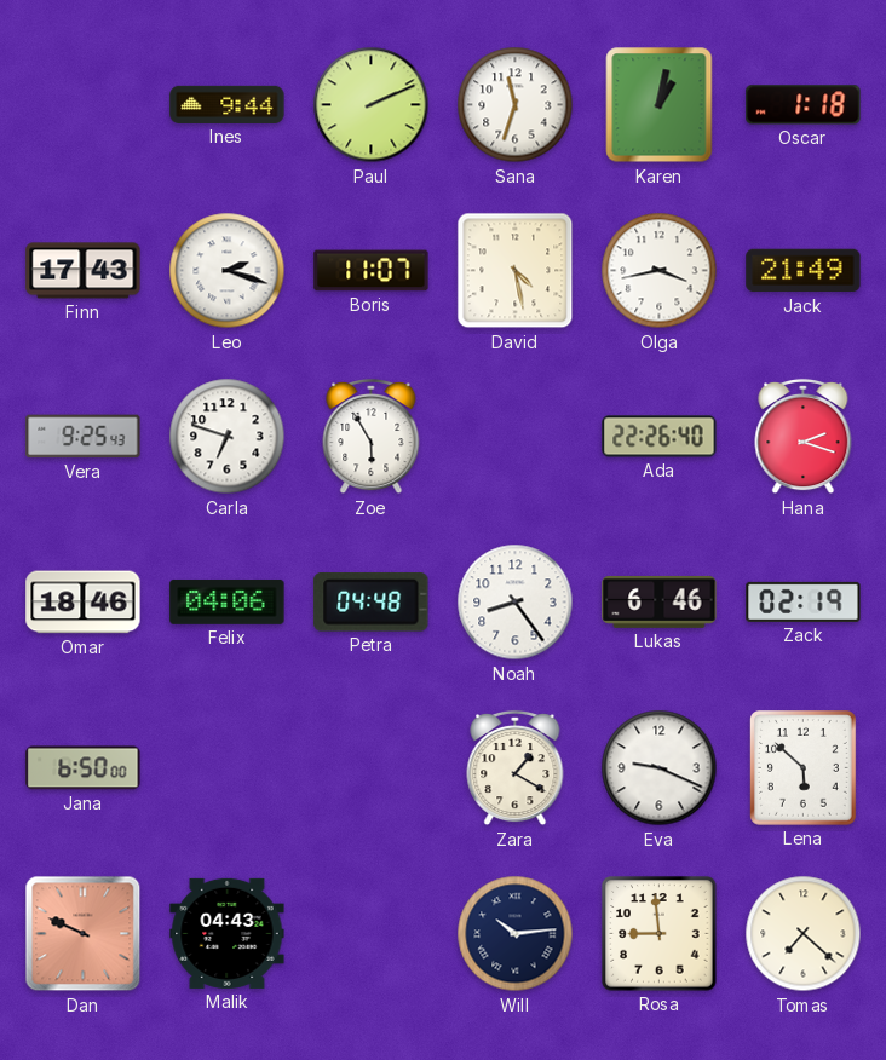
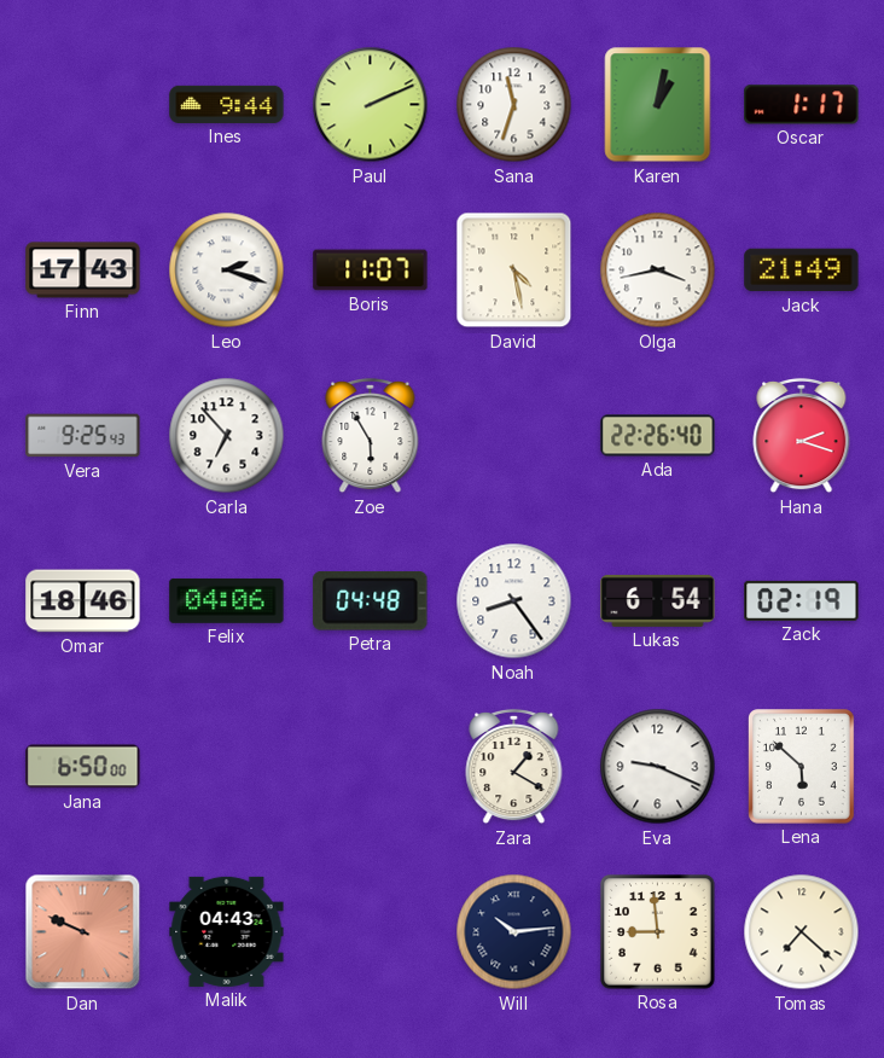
Oscar: 1:18 -> 1:17
Carla: 6:48 -> 6:53
Lukas: 6:46 -> 6:54
